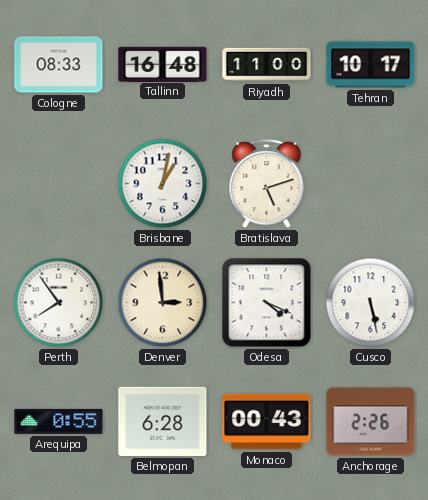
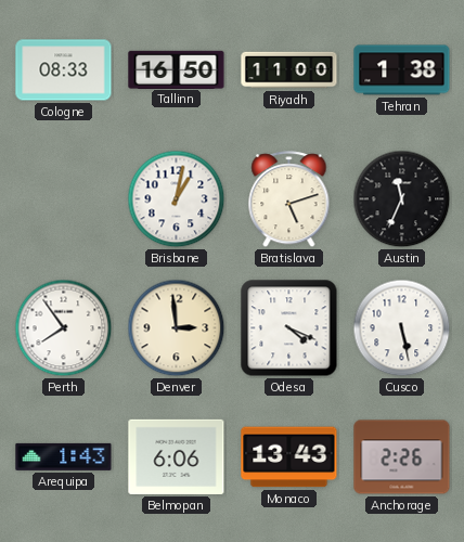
Tallinn: 16:48 -> 16:50
Tehran: 10:17 -> 1:38
Austin: none -> 11:34
Arequipa: 0:55 -> 1:43
Belmopan: 6:28 -> 6:06
Monaco: 00:43 -> 13:43
